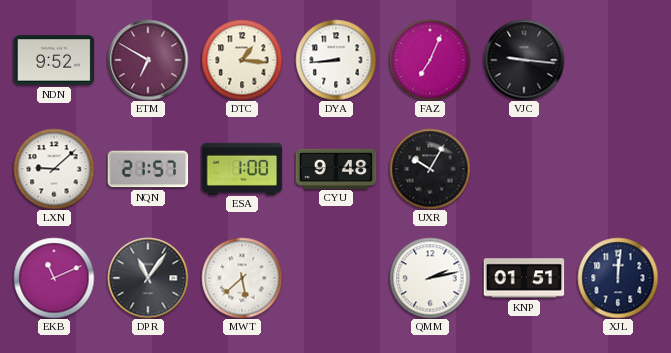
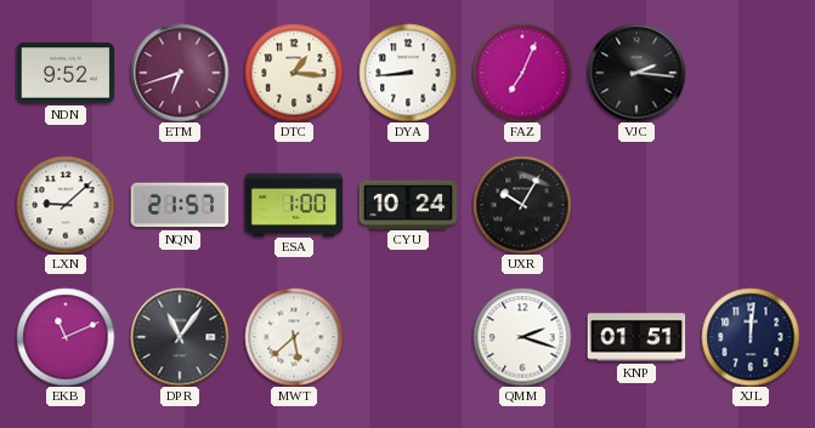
ETM: 6:50 -> 6:42
VJC: 9:16 -> 2:16
CYU: 9:48 -> 10:24
QMM: 2:13 -> 2:18
